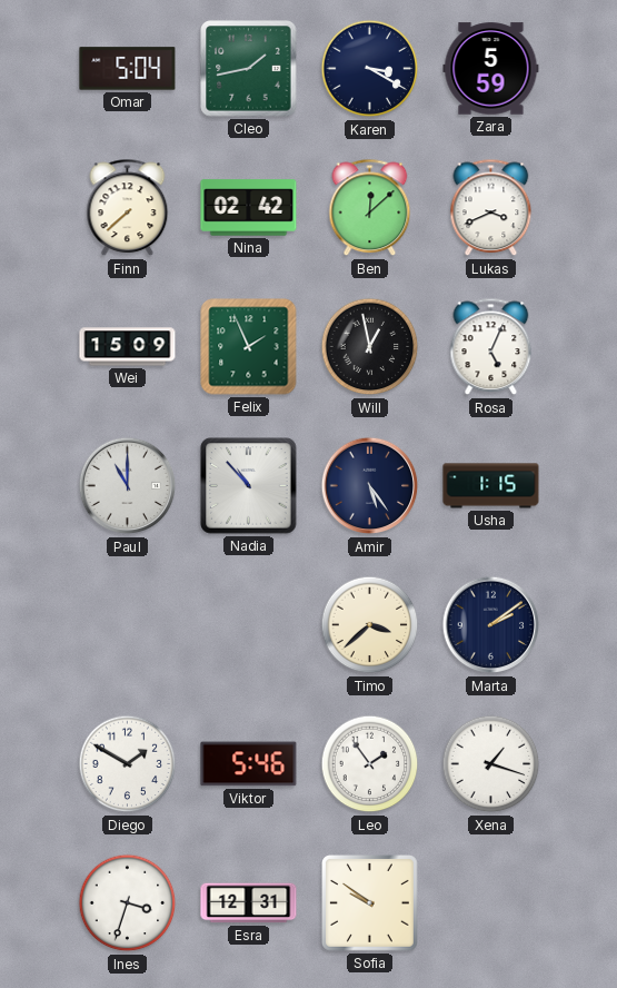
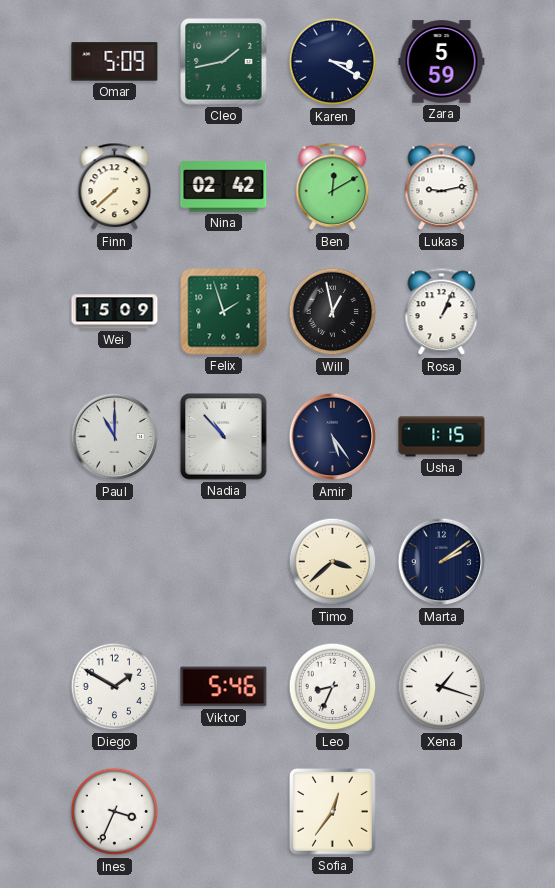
Omar: 5:04 -> 5:09
Ben: 12:08 -> 12:10
Lukas: 3:41 -> 9:13
Felix: 1:56 -> 1:57
Rosa: 5:04 -> 1:04
Leo: 1:54 -> 8:34
Ines: 3:33 -> 3:34
Esra: 12:31 -> none
Sofia: 9:51 -> 12:36
